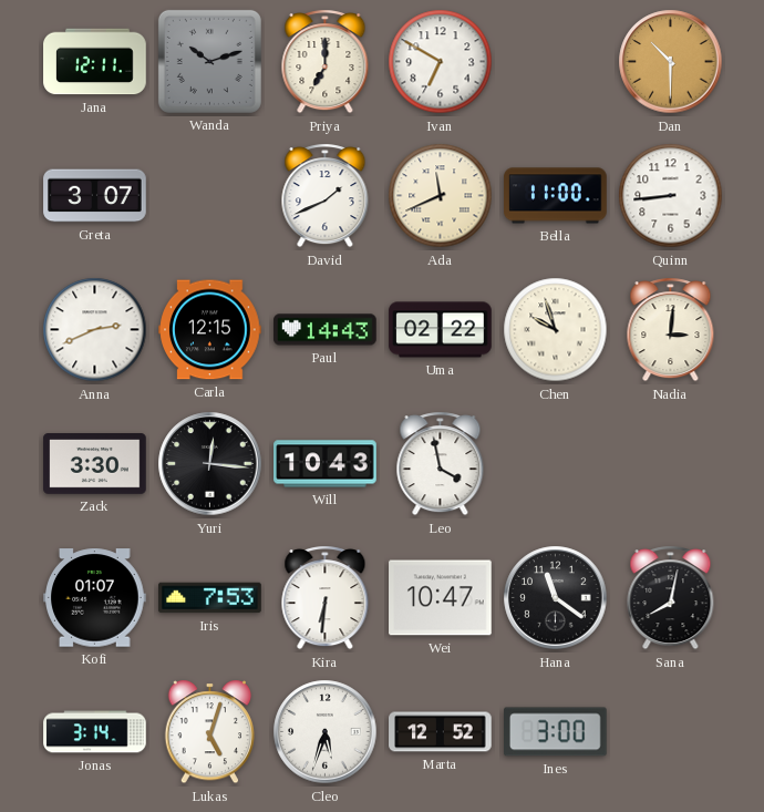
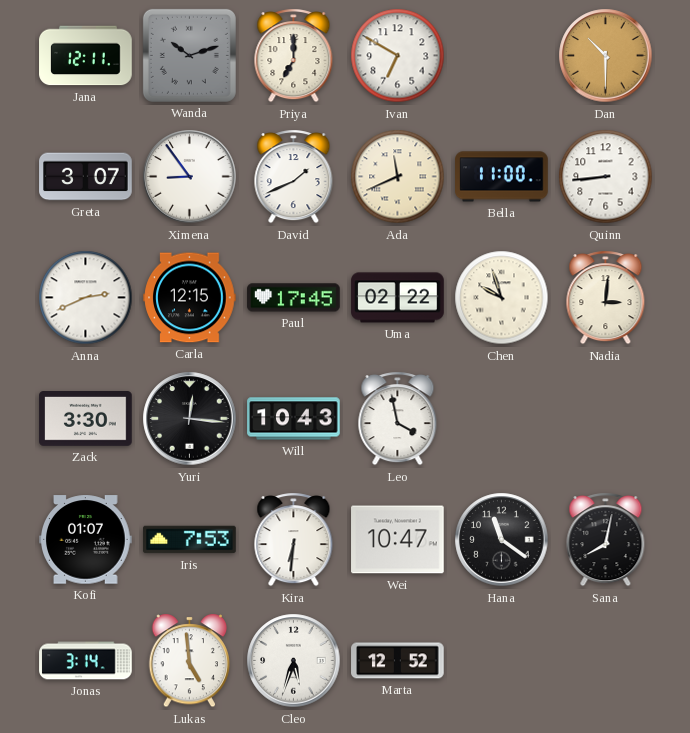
Ximena: none -> 8:54
Paul: 14:43 -> 17:45
Lukas: 5:03 -> 4:59
Ines: 3:00 -> none
